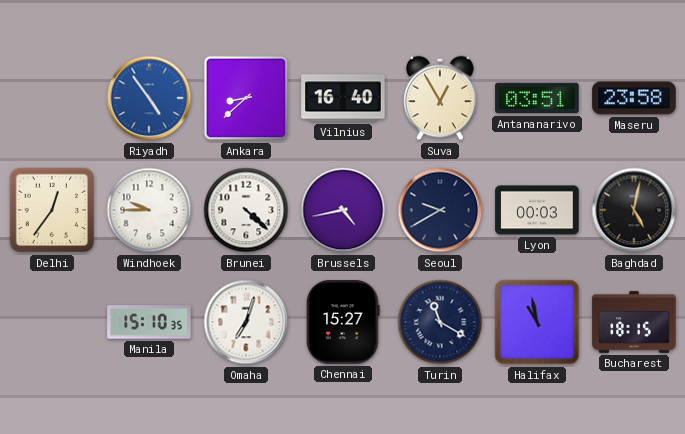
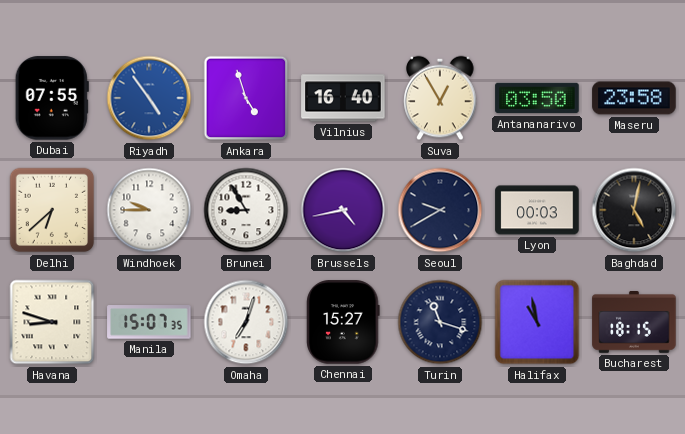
Dubai: none -> 07:55
Ankara: 8:38 -> 4:57
Antananarivo: 03:51 -> 03:50
Delhi: 12:36 -> 6:38
Brunei: 4:22 -> 8:55
Havana: none -> 8:48
Manila: 15:10 -> 15:07
Turin: 11:20 -> 11:18
